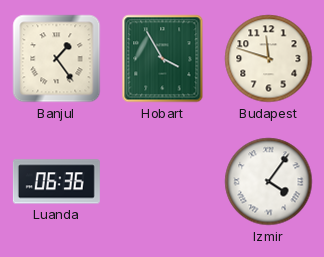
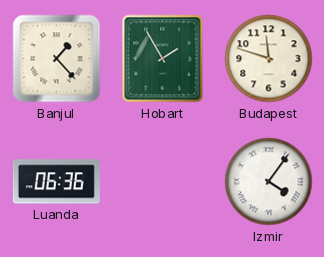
Banjul: 1:24 -> 1:23
Hobart: 3:55 -> 1:55
